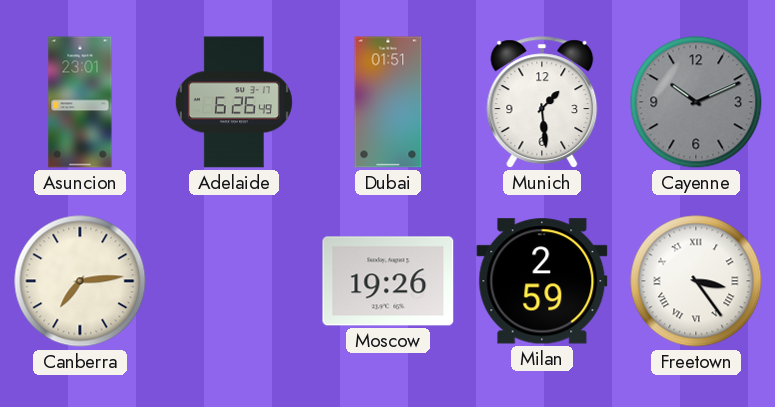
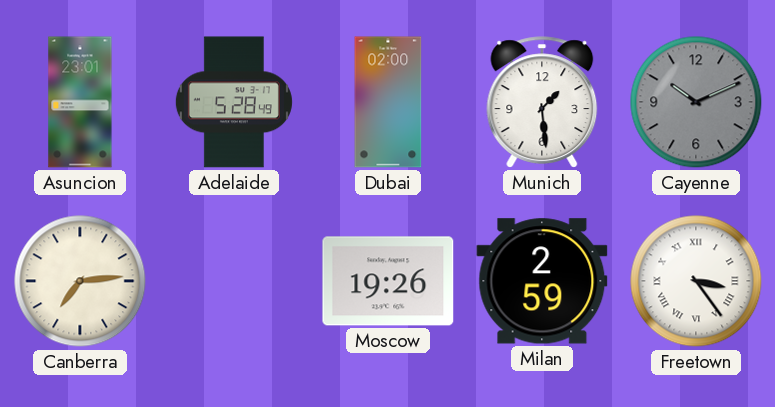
Adelaide: 6:26 -> 5:28
Dubai: 01:51 -> 02:00
